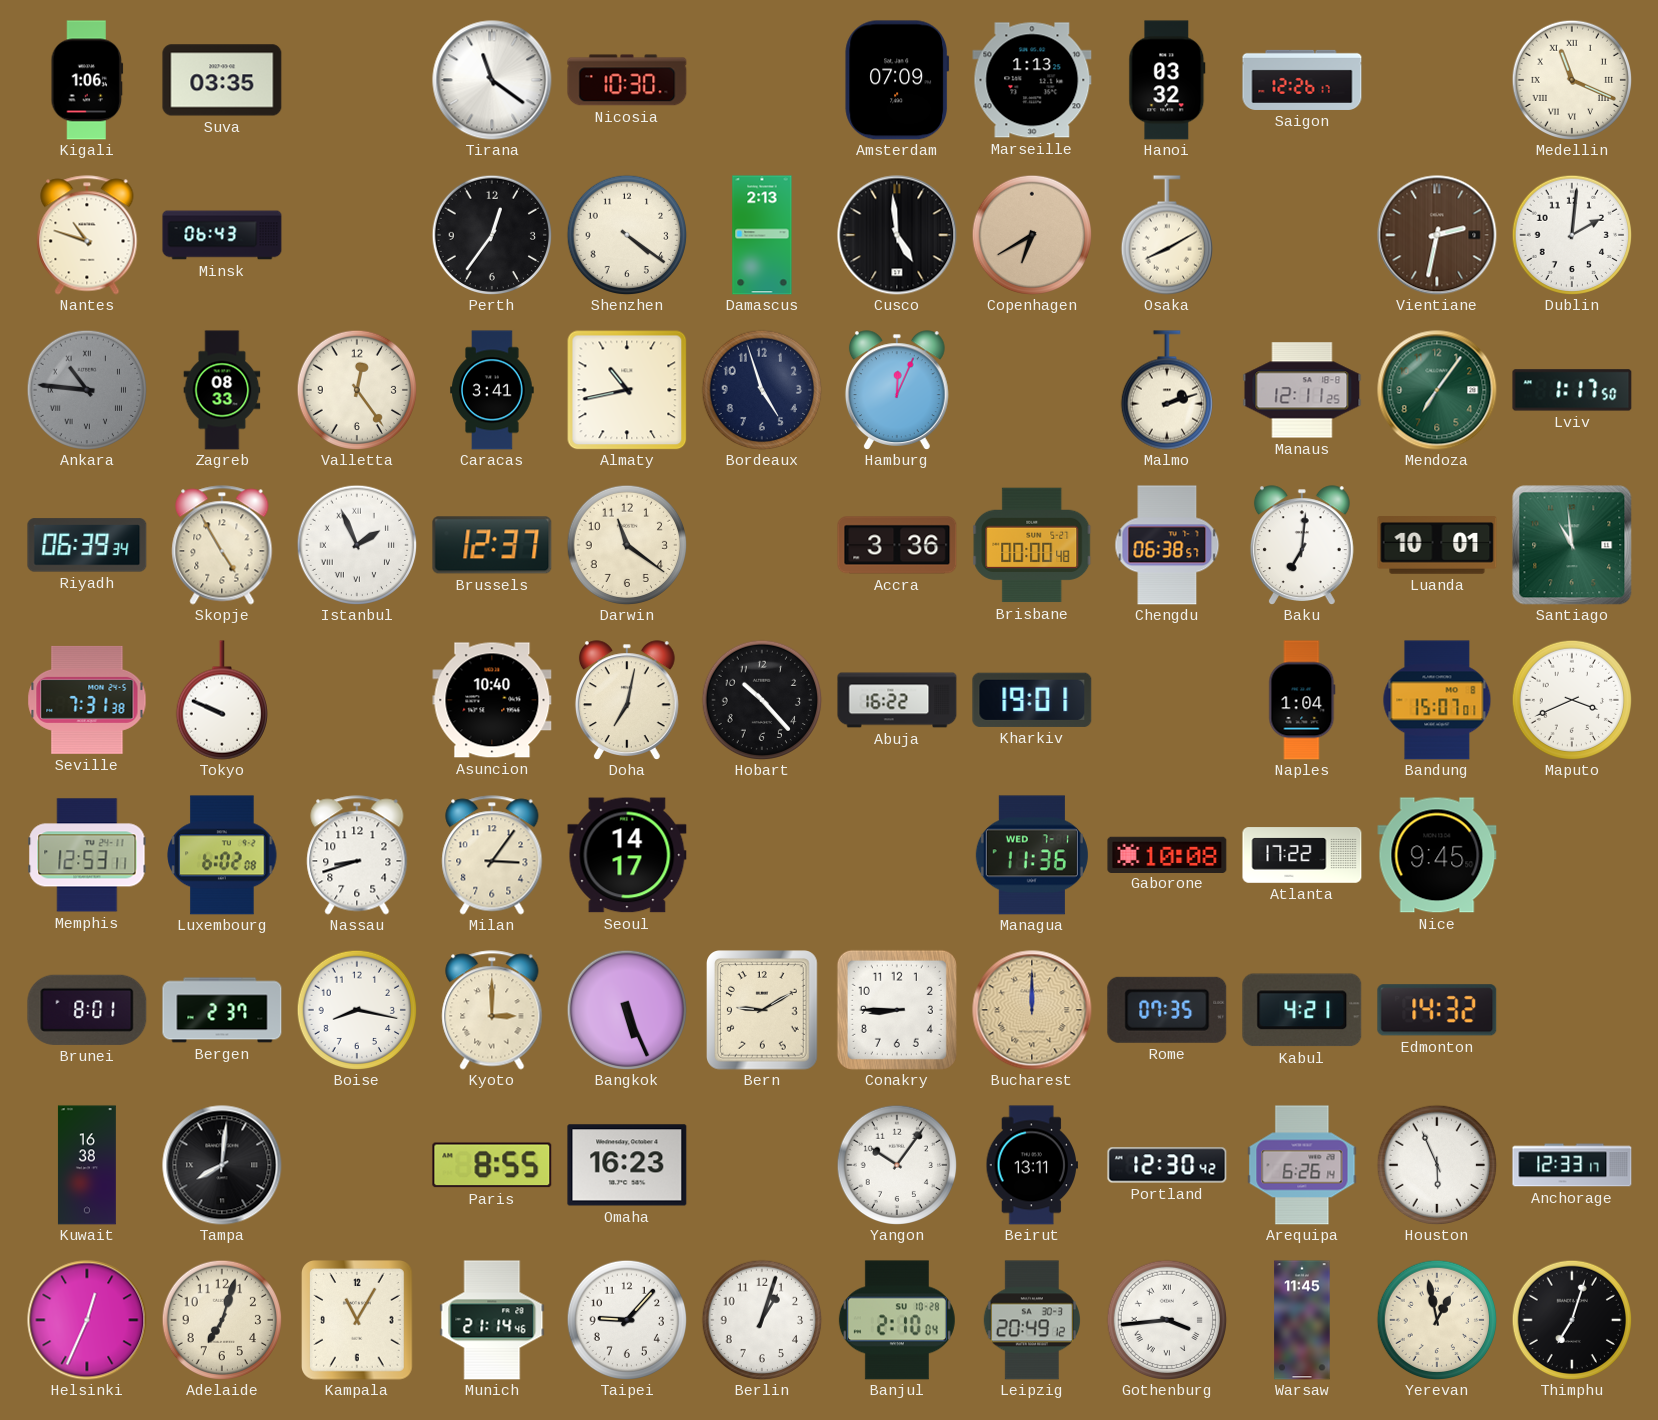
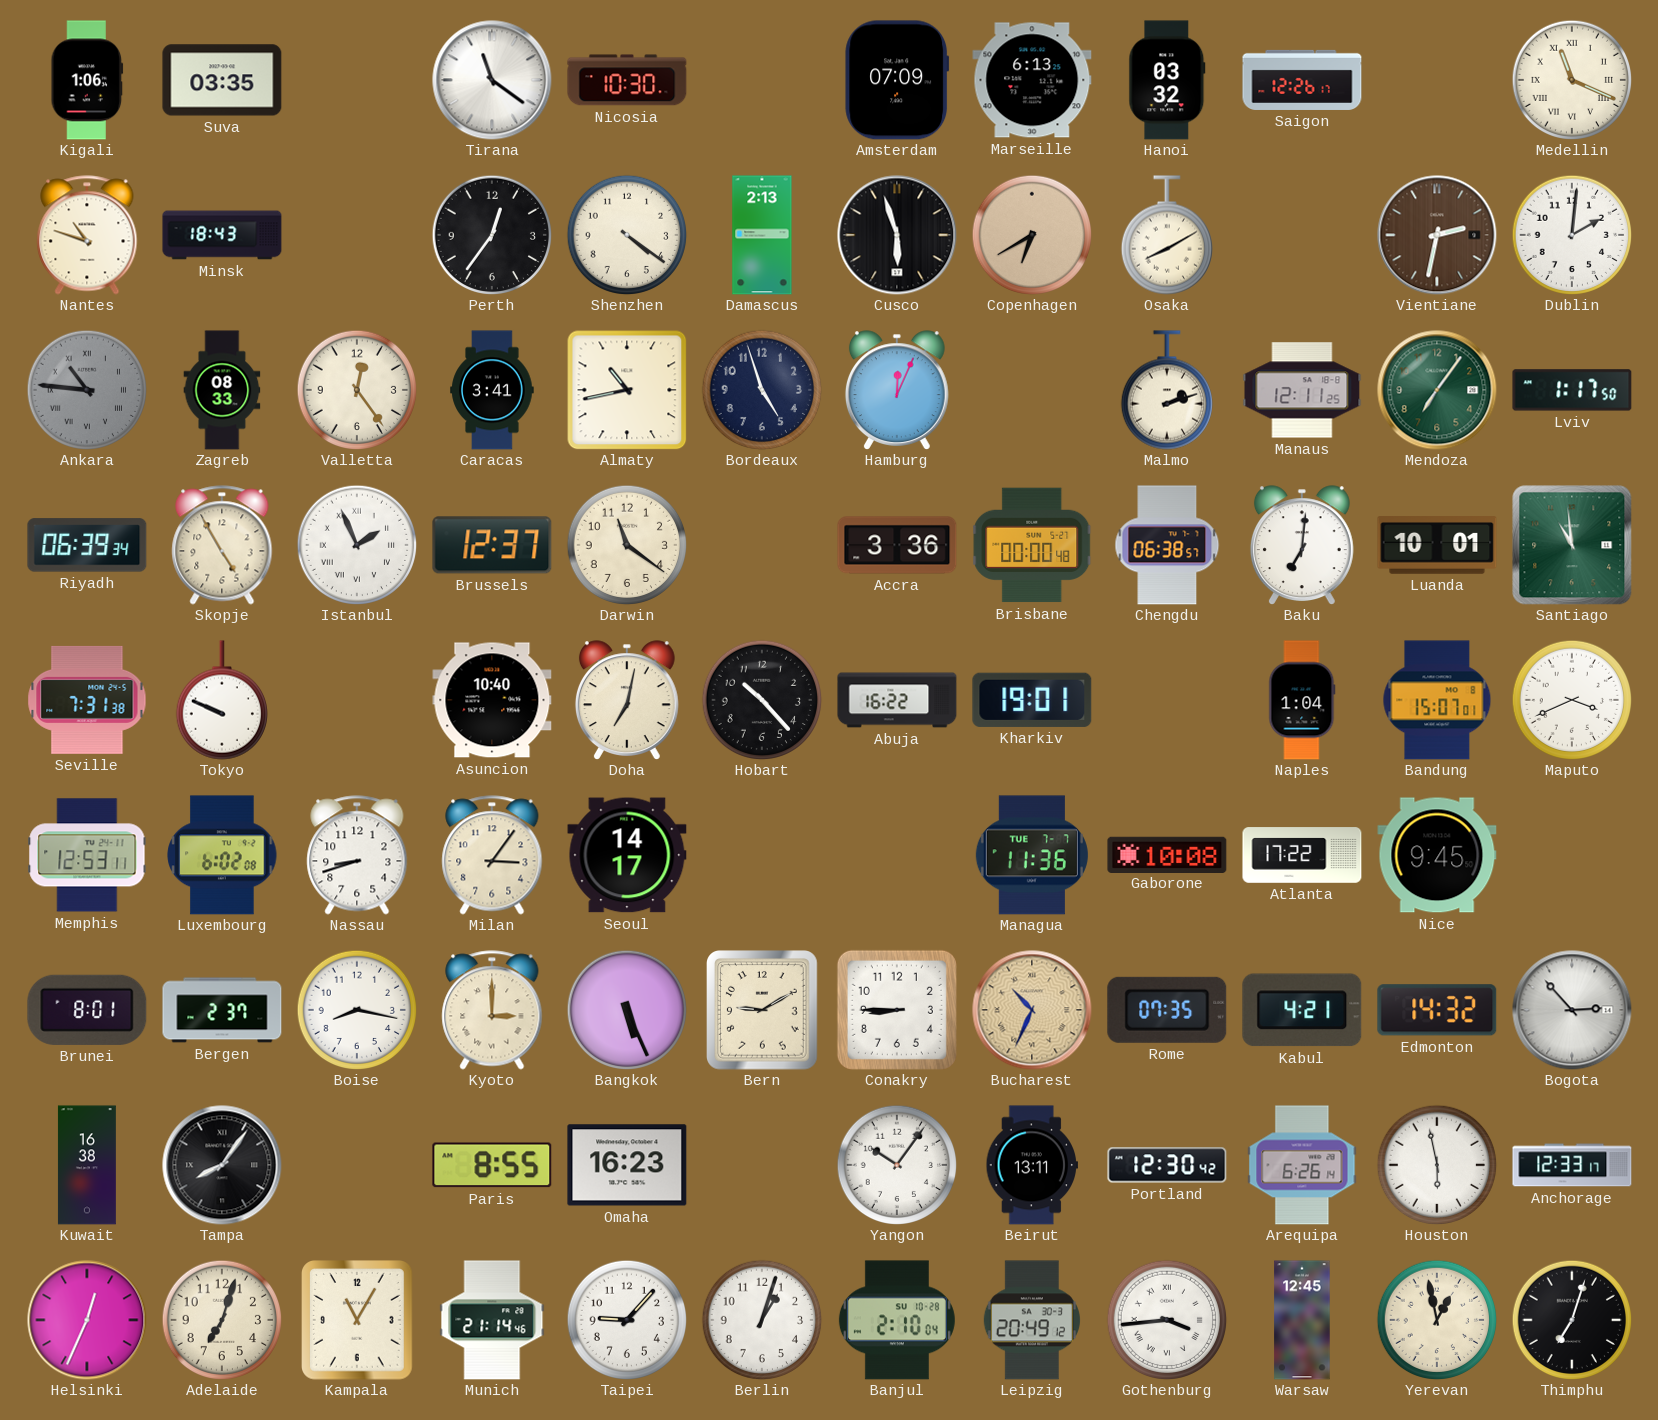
Marseille: 1:13 -> 6:13
Minsk: 06:43 -> 18:43
Cusco: 4:59 -> 5:57
Managua date: WED 7-1 -> TUE 7-7
Bucharest: 12:00 -> 10:34
Bogota: none -> 2:53
Tampa: 8:01 -> 8:06
Houston: 5:56 -> 5:58
Warsaw: 11:45 -> 12:45
